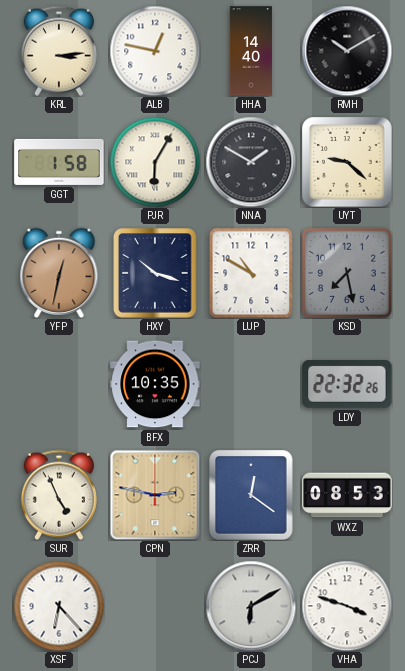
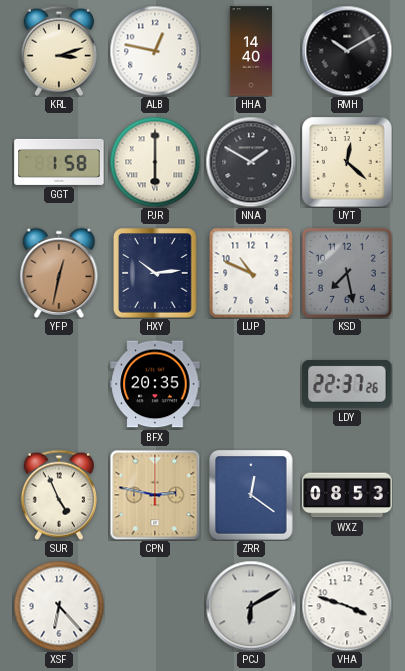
KRL: 3:14 -> 3:12
PJR: 6:05 -> 6:00
UYT: 9:22 -> 12:22
HXY: 10:18 -> 10:14
LUP: 10:50 -> 10:49
BFX: 10:35 -> 20:35
LDY: 22:32 -> 22:37
